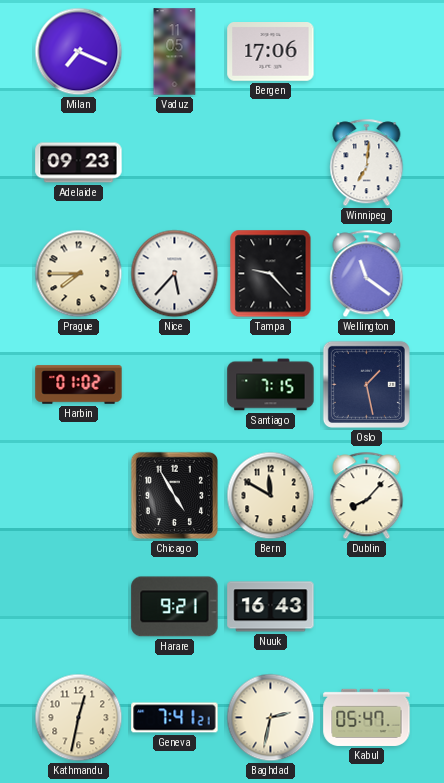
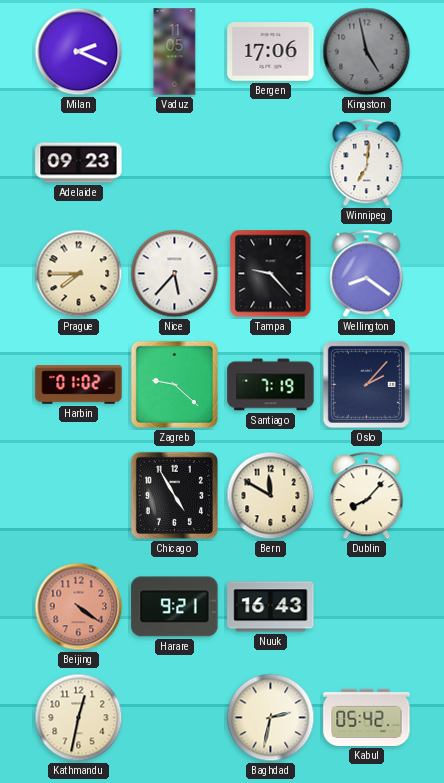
Milan: 7:19 -> 2:19
Kingston: none -> 4:58
Wellington: 11:21 -> 8:21
Zagreb: none -> 9:22
Santiago: 7:15 -> 7:19
Oslo: 1:28 -> 2:07
Beijing: none -> 4:21
Geneva: 7:41 -> none
Kabul: 05:47 -> 05:42
